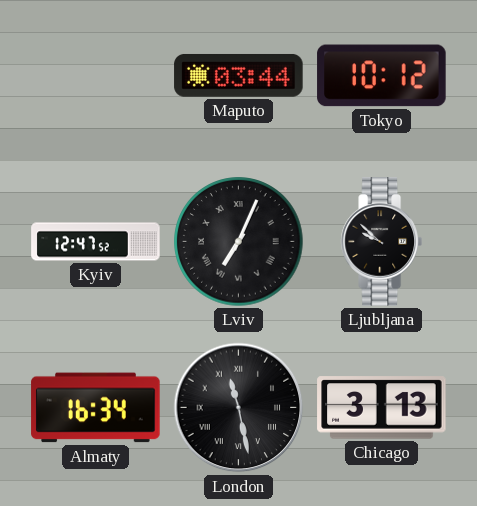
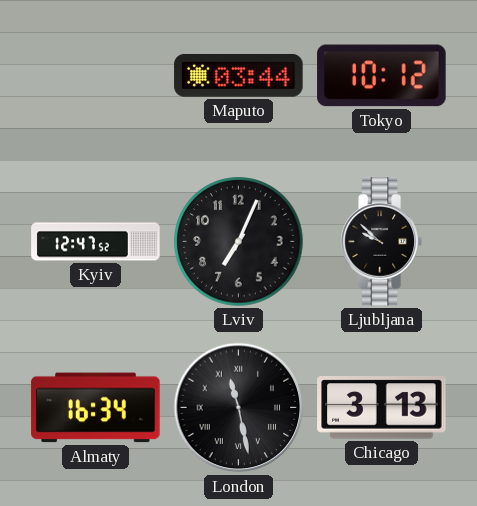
Lviv numerals: Roman -> Arabic
